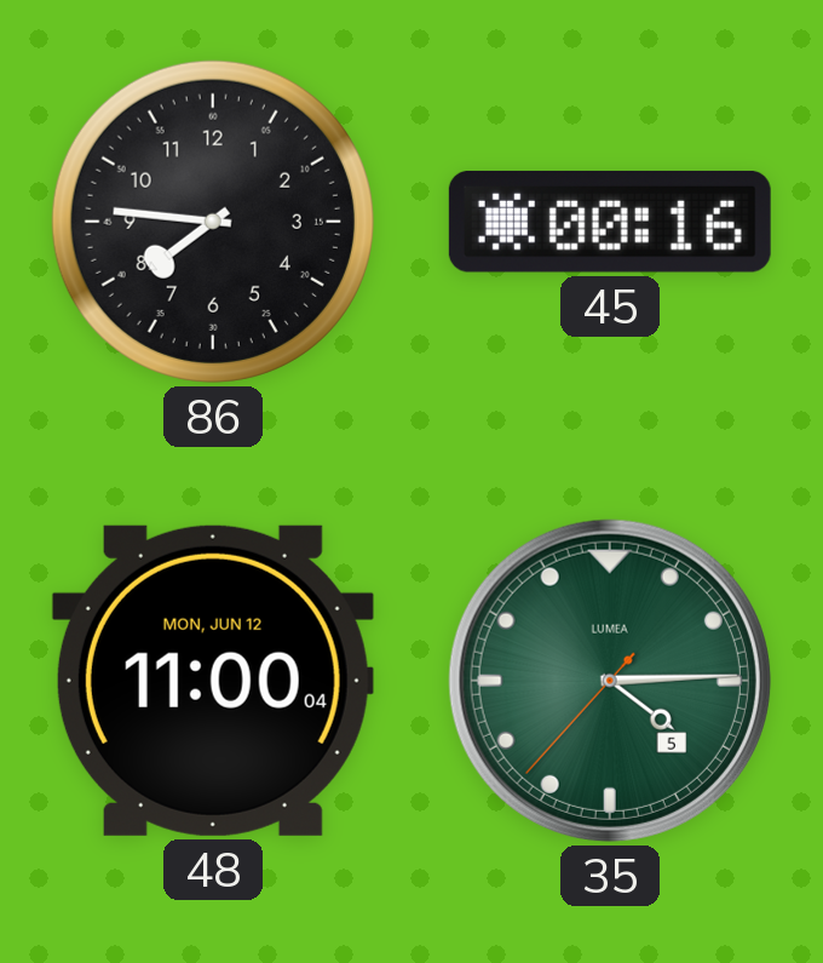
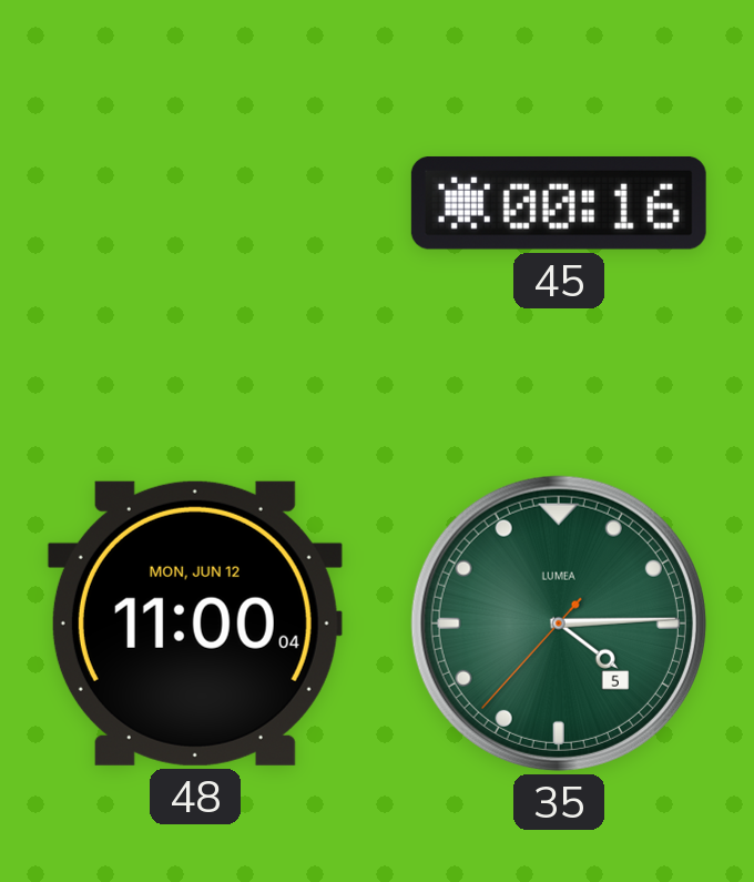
86: 7:46 -> none
